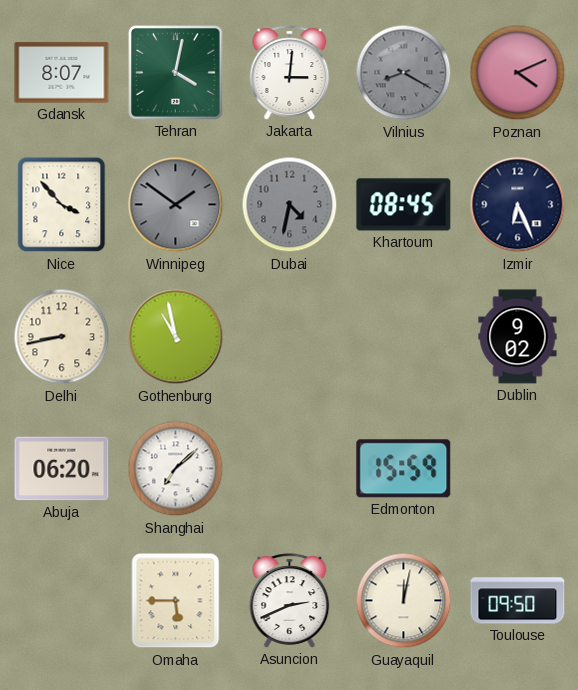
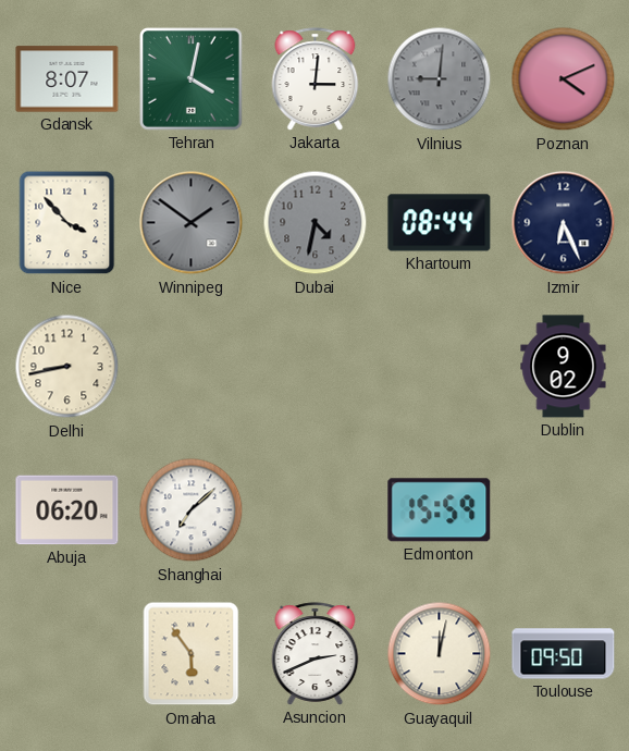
Vilnius: 8:20 -> 9:01
Khartoum: 08:45 -> 08:44
Gothenburg: 10:58 -> none
Omaha: 5:45 -> 5:54
